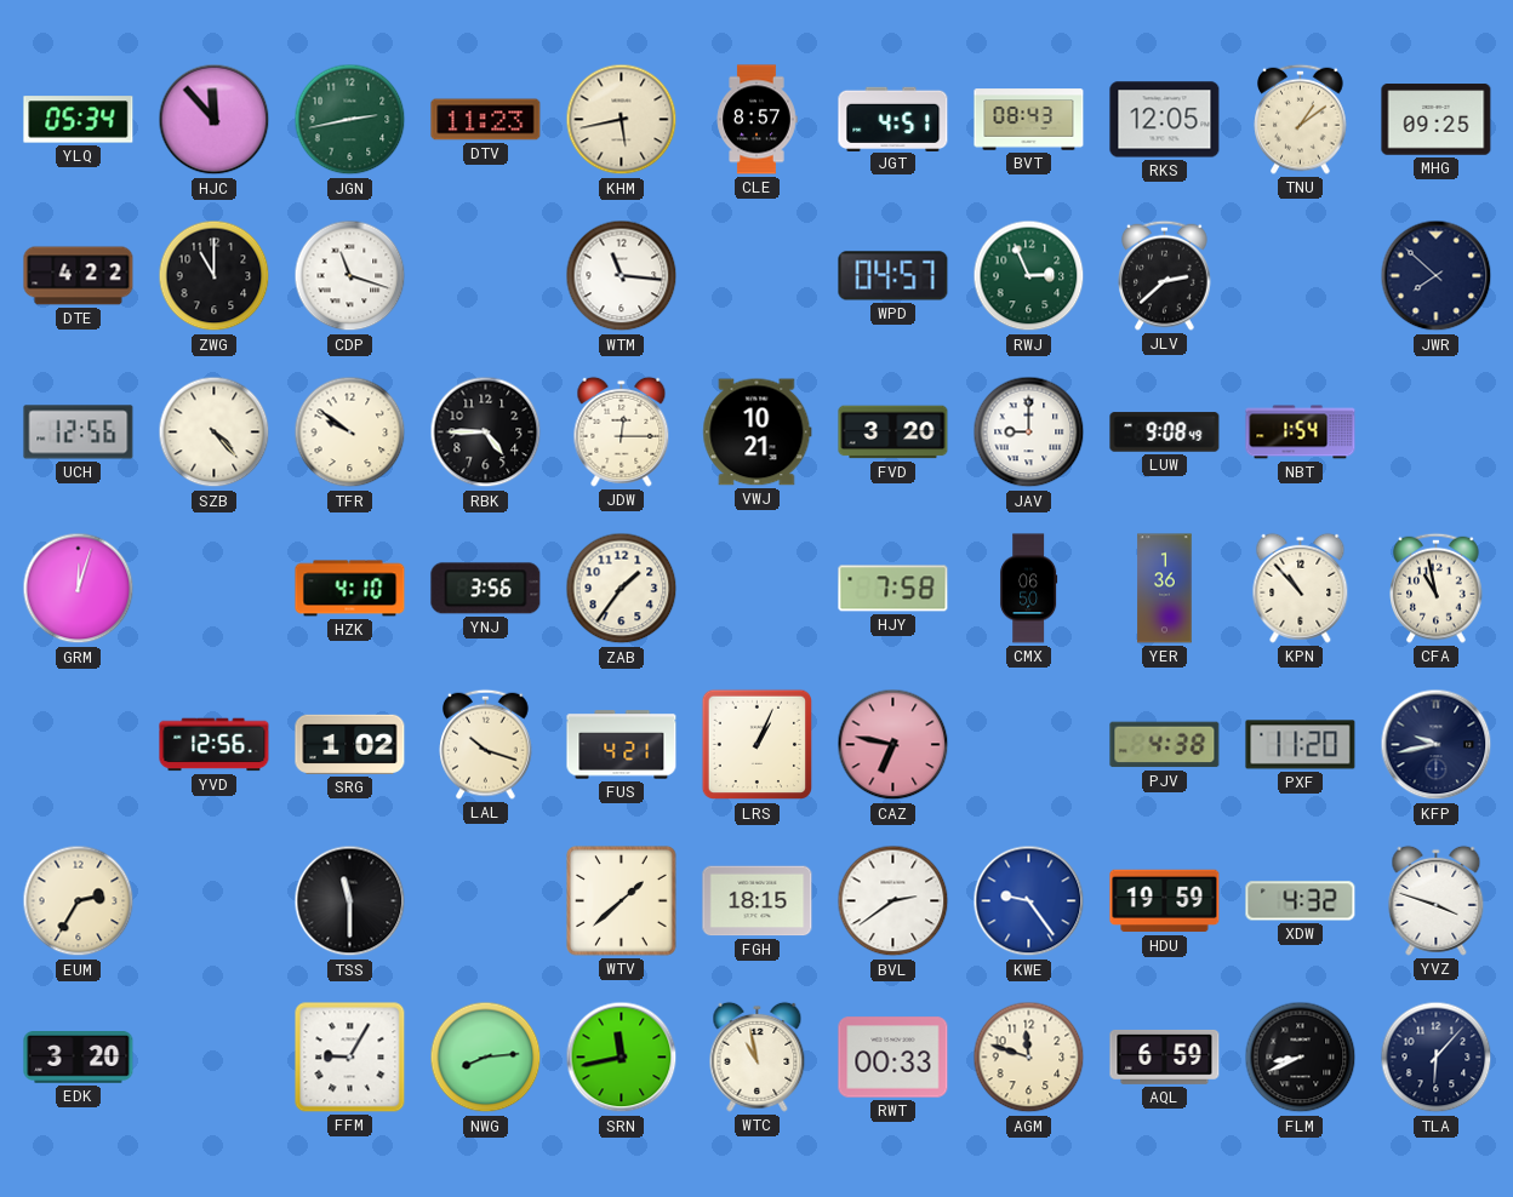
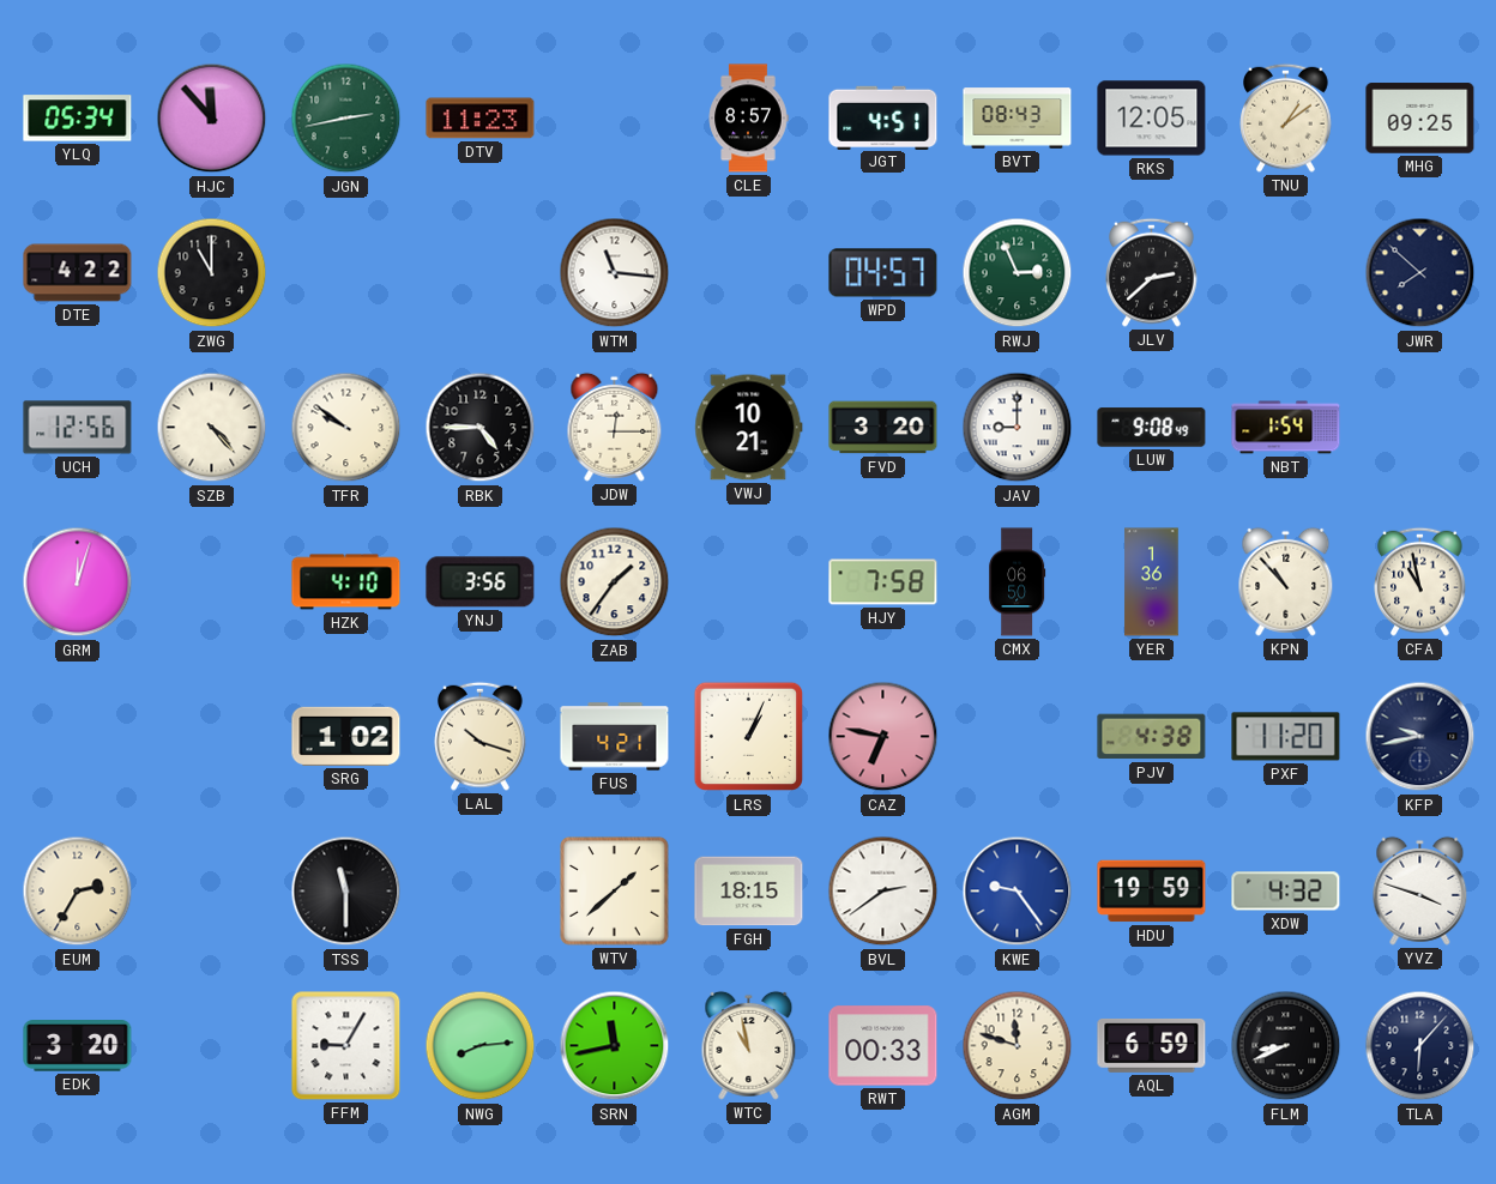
KHM: 5:43 -> none
CDP: 11:18 -> none
YVD: 12:56 -> none
